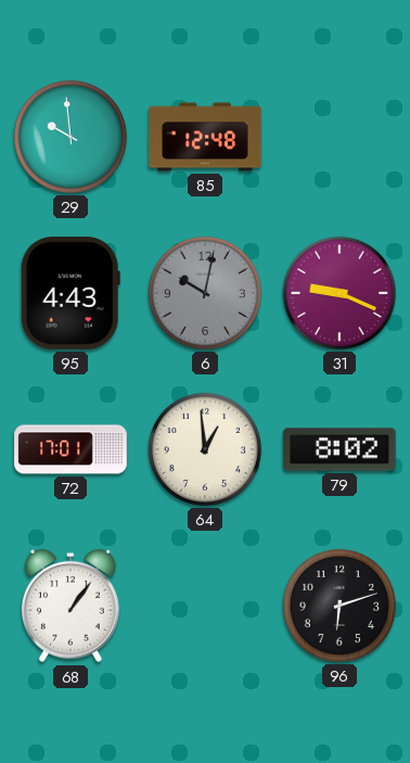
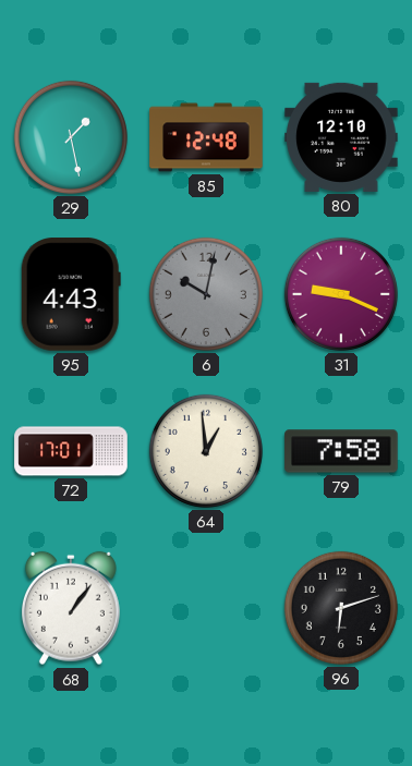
29: 9:59 -> 1:28
80: none -> 12:10
79: 8:02 -> 7:58
